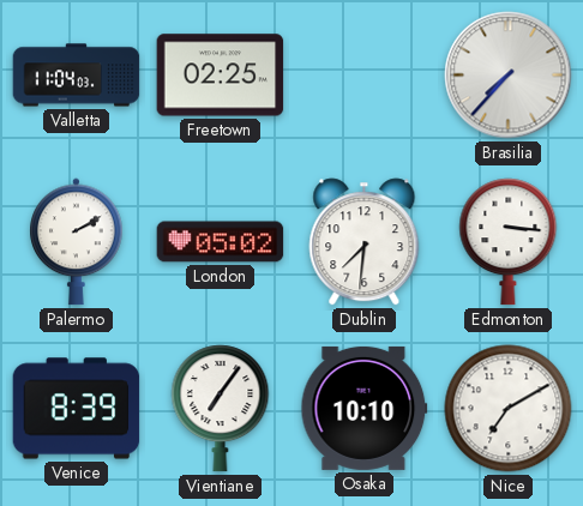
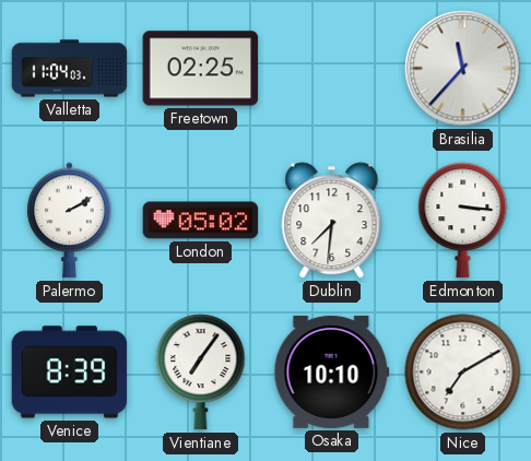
Brasilia: 7:37 -> 11:37
